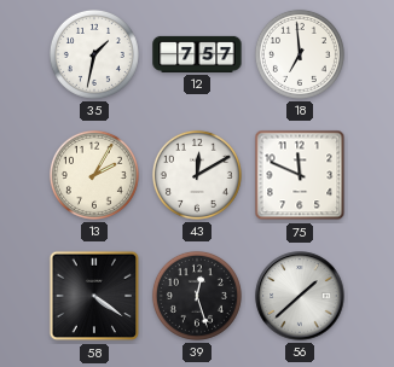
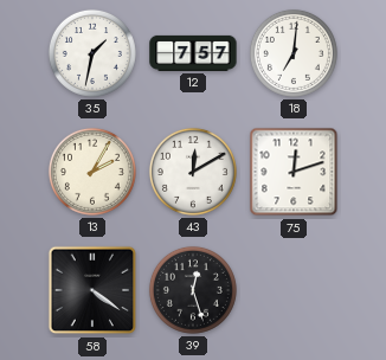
18: 6:59 -> 7:01
75: 11:49 -> 12:12
56: 1:38 -> none
